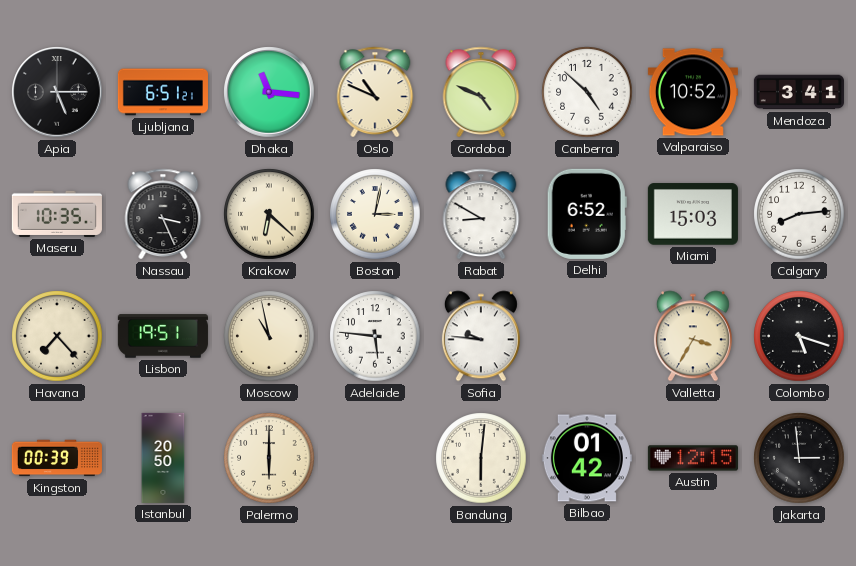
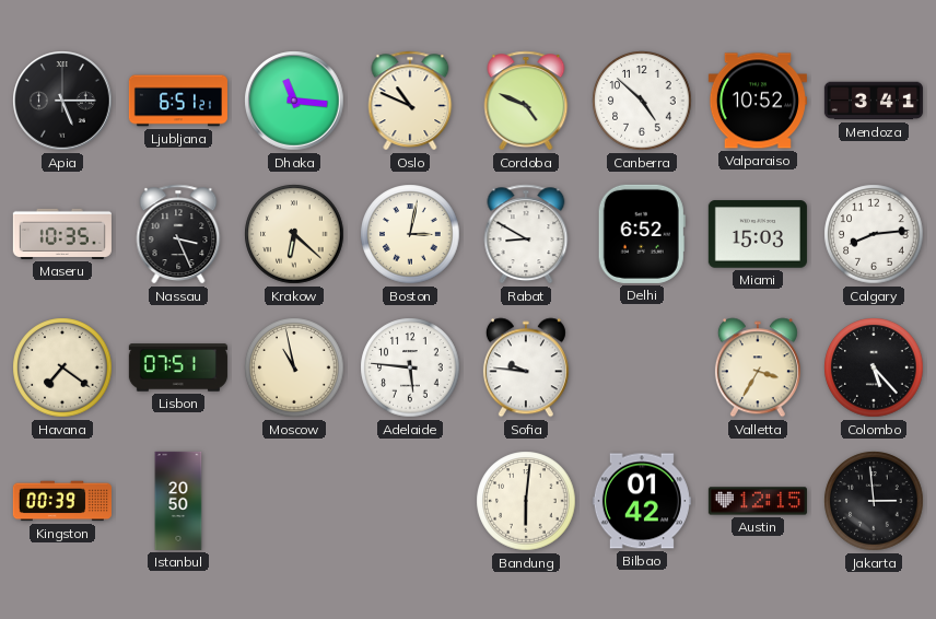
Havana: 7:23 -> 7:21
Lisbon: 19:51 -> 07:51
Colombo: 5:18 -> 5:23
Palermo: 6:00 -> none
